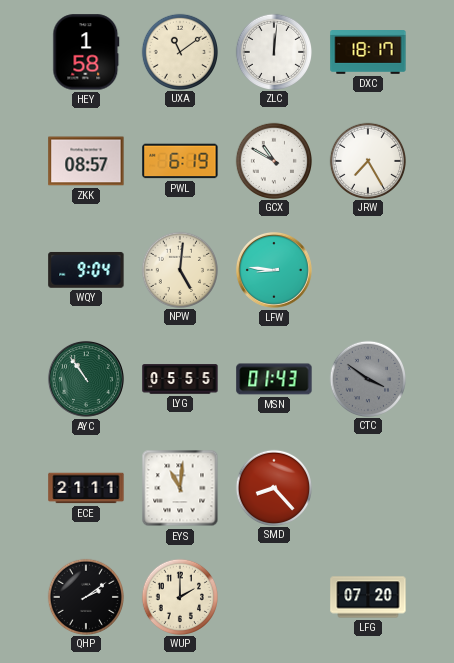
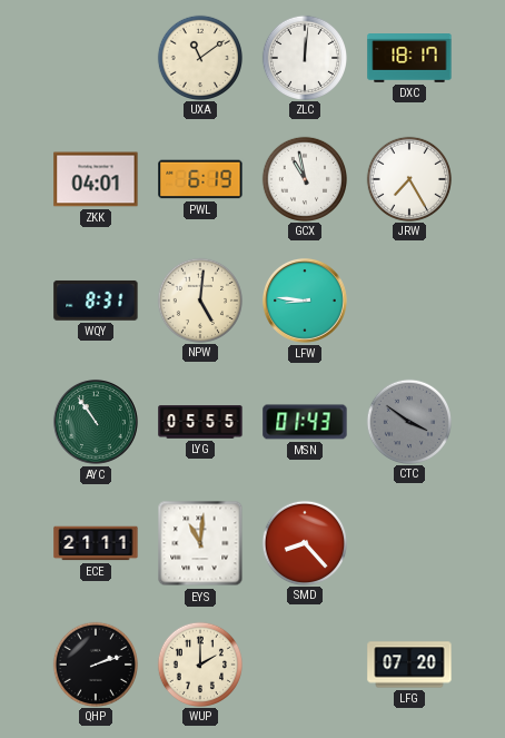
HEY: 1:58 -> none
ZKK: 08:57 -> 04:01
GCX: 10:50 -> 10:58
WQY: 9:04 -> 8:31
QHP: 2:09 -> 2:12
